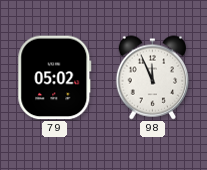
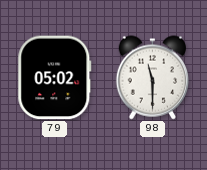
98: 11:56 -> 11:30
